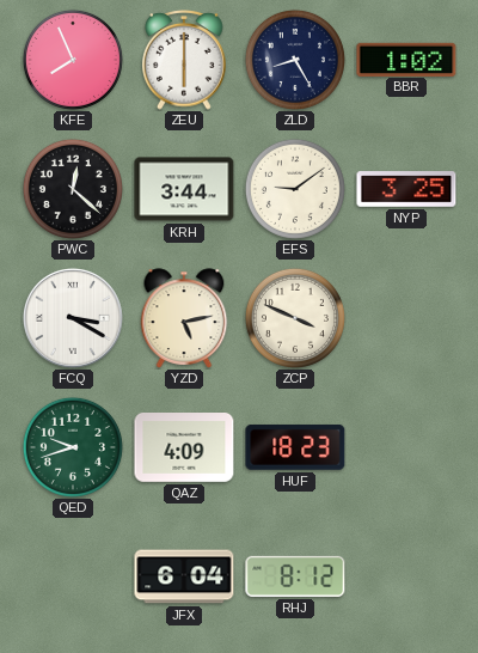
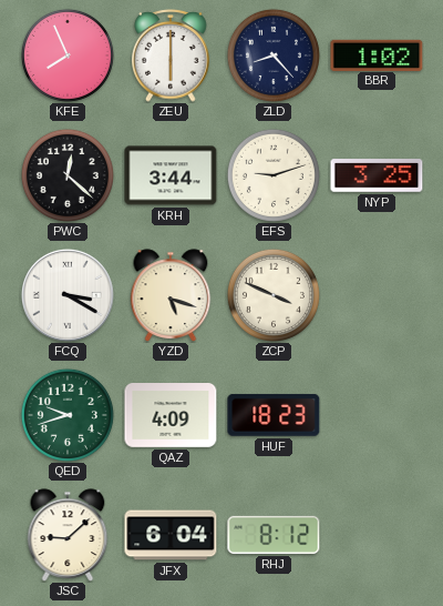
ZLD: 8:25 -> 8:23
EFS: 9:09 -> 9:12
YZD: 5:13 -> 5:18
JSC: none -> 9:08
